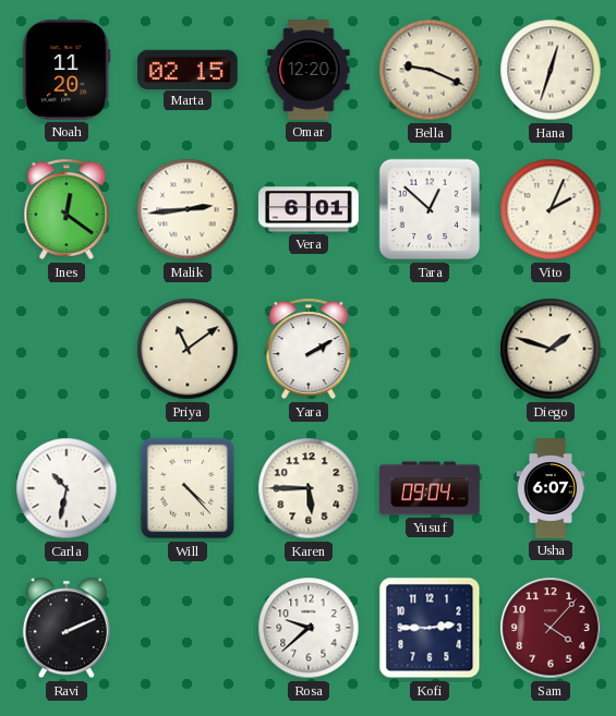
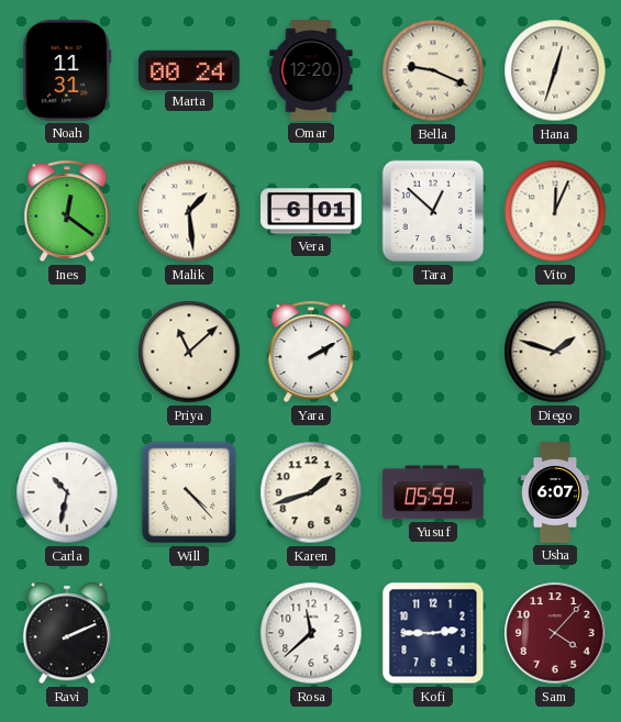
Noah: 11:20 -> 11:31
Marta: 02:15 -> 00:24
Malik: 2:44 -> 1:29
Vito: 2:04 -> 12:04
Priya: 11:09 -> 11:08
Karen: 5:45 -> 1:42
Yusuf: 09:04 -> 05:59
Rosa: 9:38 -> 11:38
